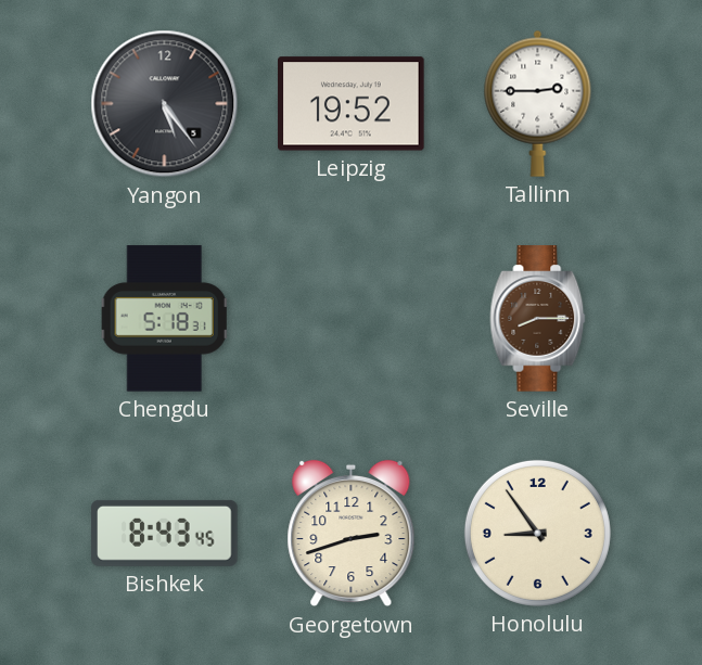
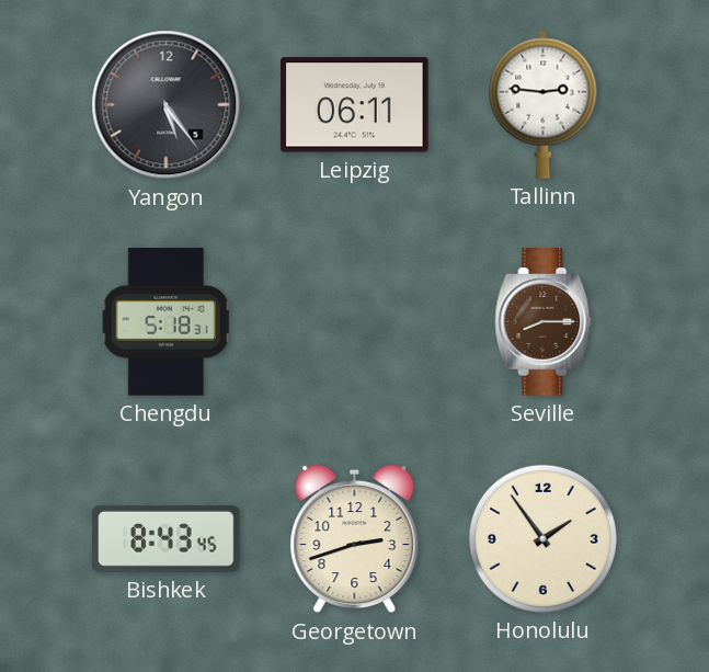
Leipzig: 19:52 -> 06:11
Tallinn: 2:45 -> 2:46
Honolulu: 8:54 -> 1:54
